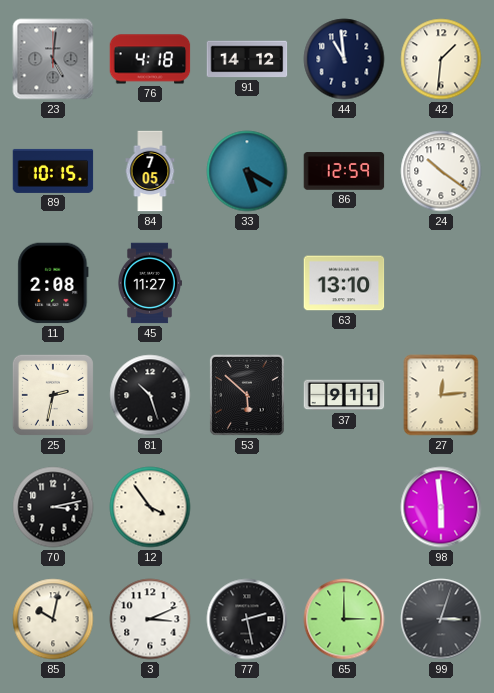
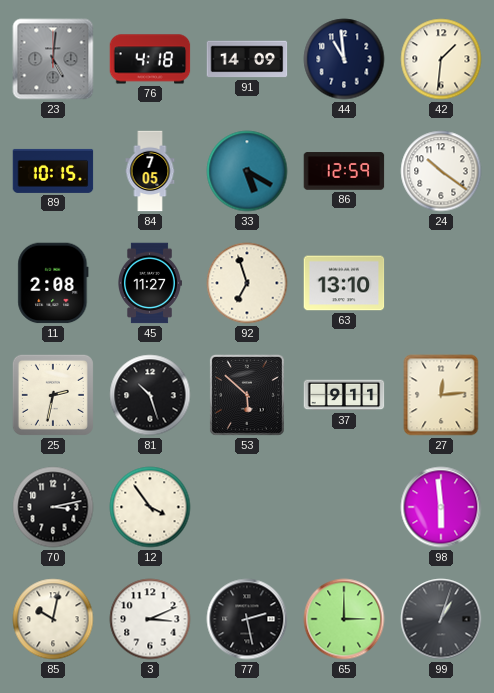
91: 14:12 -> 14:09
92: none -> 6:57
99: 3:03 -> 1:03
